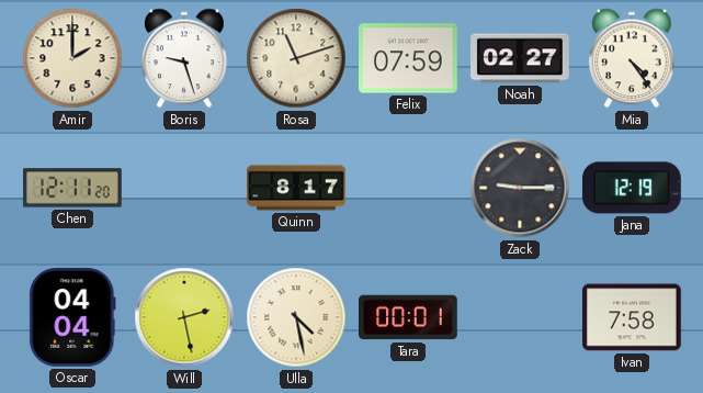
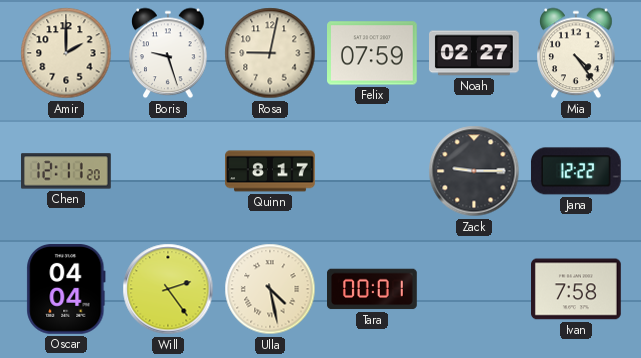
Rosa: 11:12 -> 9:02
Jana: 12:19 -> 12:22
Will: 2:28 -> 2:24
